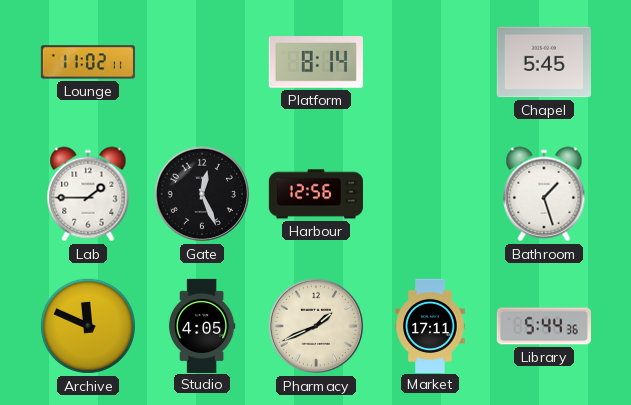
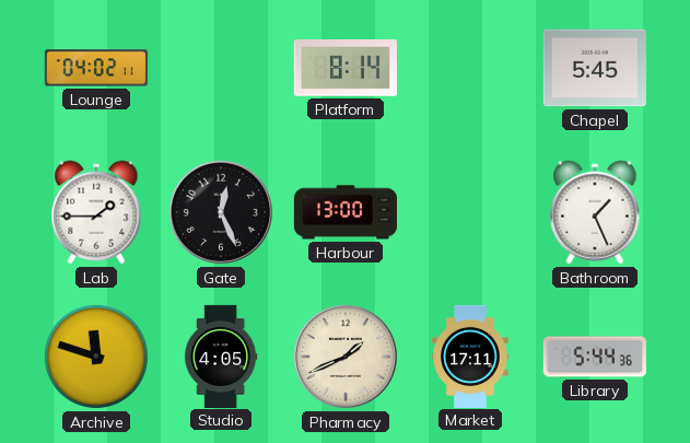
Lounge: 11:02 -> 04:02
Harbour: 12:56 -> 13:00
Bathroom: 1:27 -> 1:26
Archive: 11:49 -> 11:48
